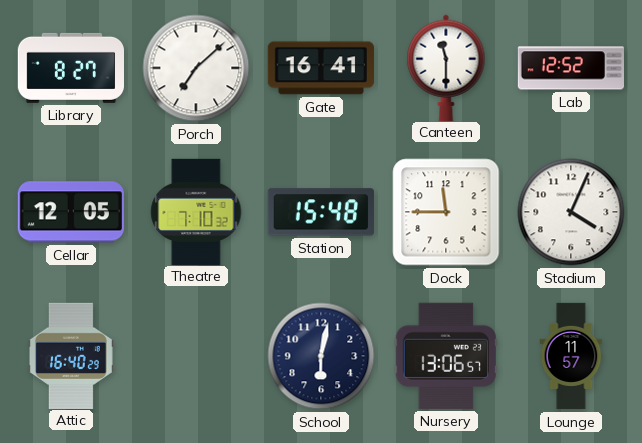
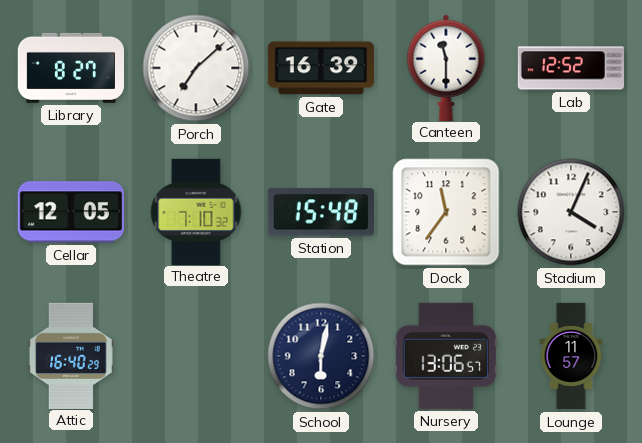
Gate: 16:41 -> 16:39
Dock: 11:45 -> 11:36
